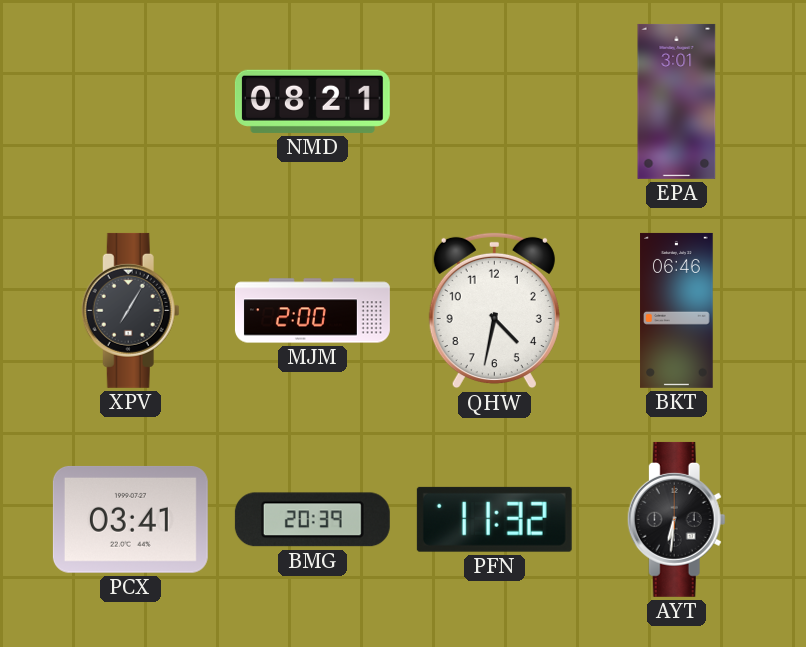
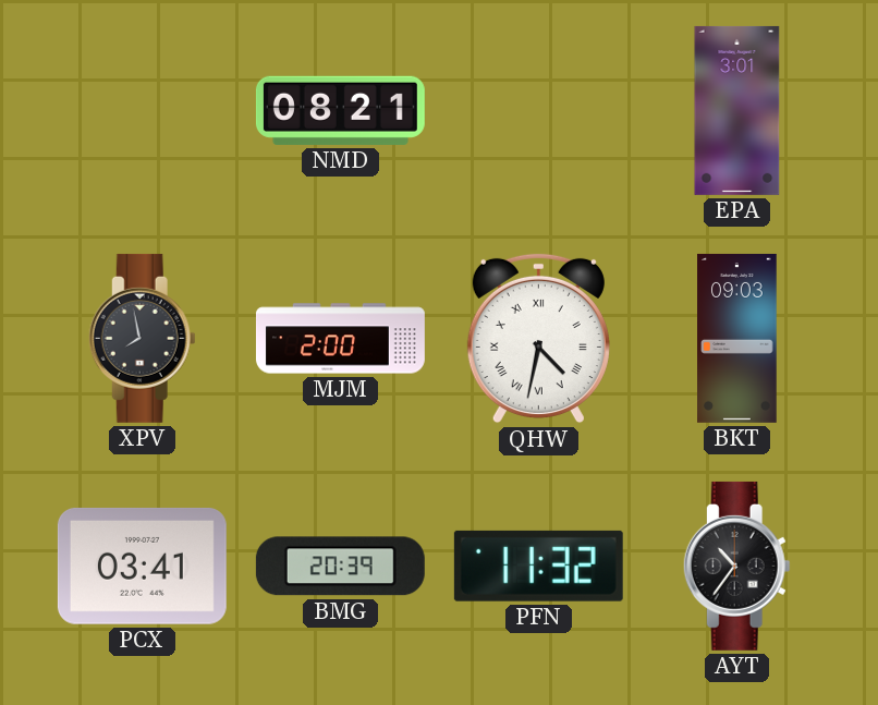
XPV: 7:05 -> 7:58
QHW numerals: Arabic -> Roman
BKT: 06:46 -> 09:03
AYT: 6:31 -> 10:36
